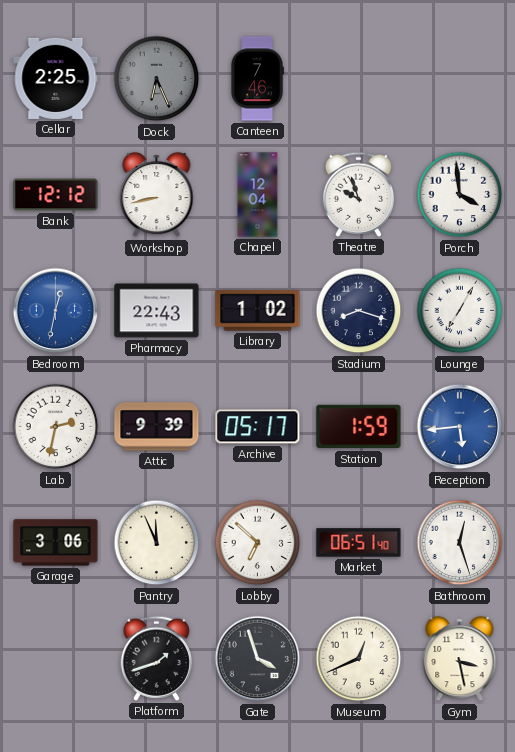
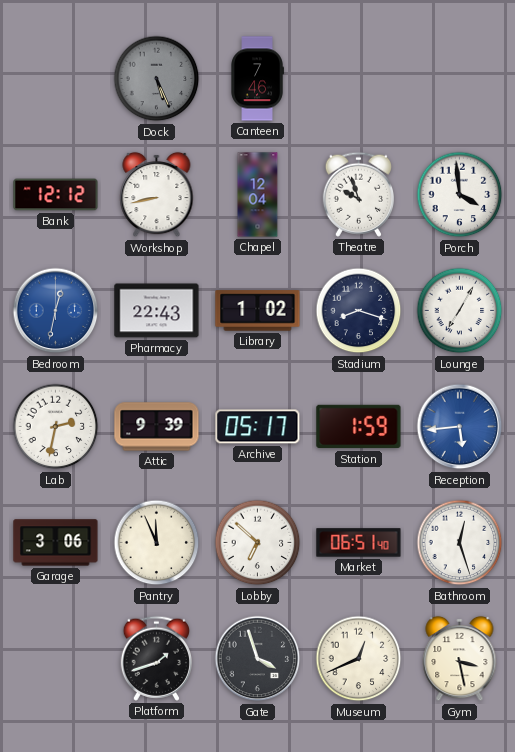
Cellar: 2:25 -> none
Dock: 6:26 -> 5:26
